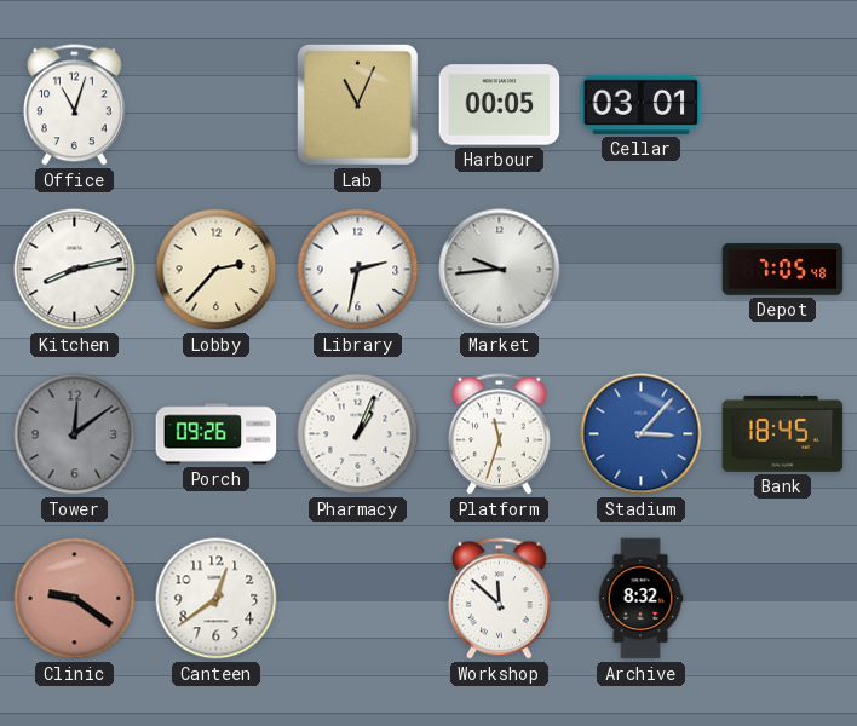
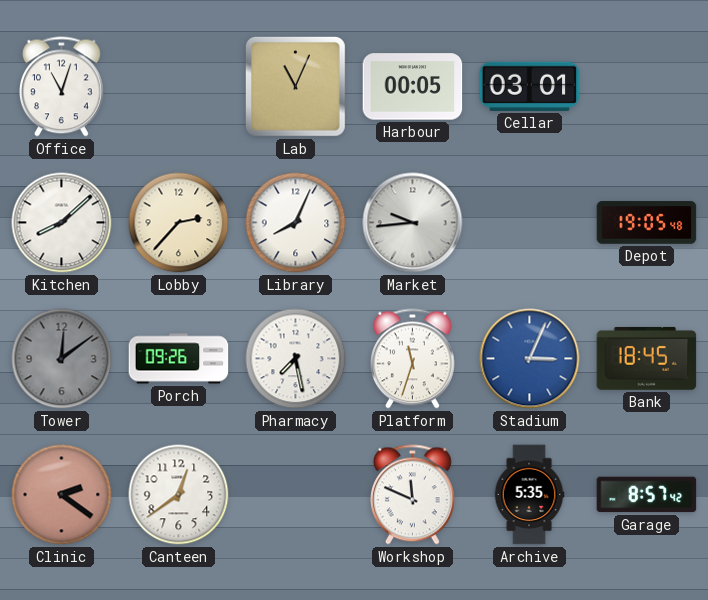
Kitchen: 8:13 -> 8:08
Library: 2:32 -> 8:04
Depot: 7:05 -> 19:05
Pharmacy: 1:04 -> 7:28
Stadium: 3:07 -> 3:04
Clinic: 9:21 -> 2:21
Workshop: 11:52 -> 11:49
Archive: 8:32 -> 5:35
Garage: none -> 8:57
